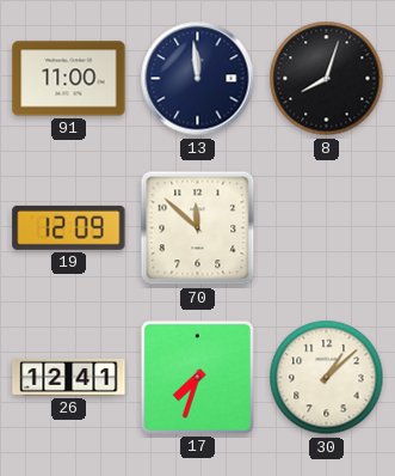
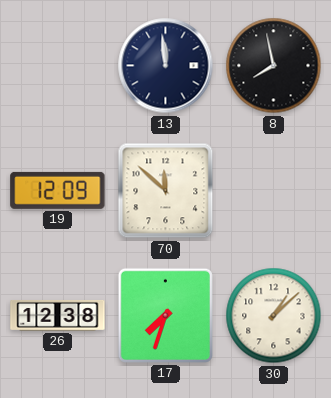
91: 11:00 -> none
8: 8:03 -> 7:58
26: 12:41 -> 12:38
